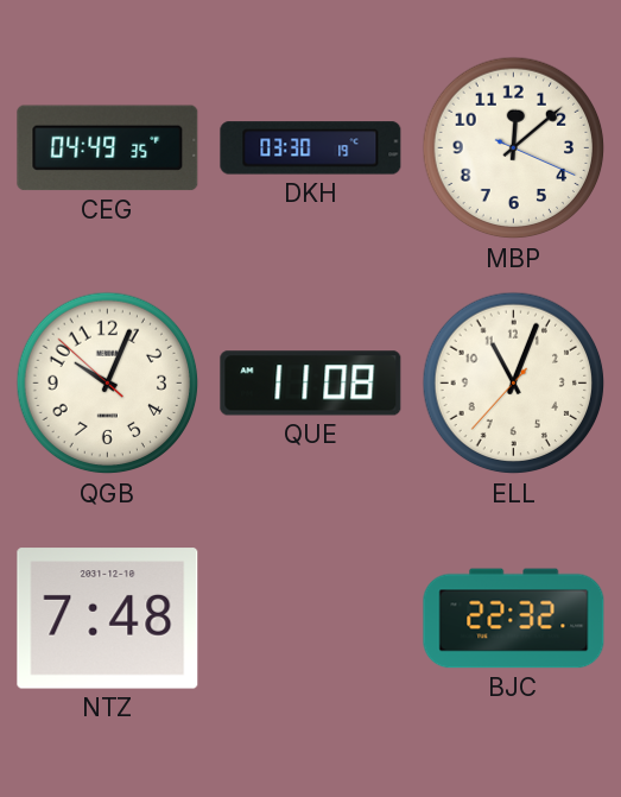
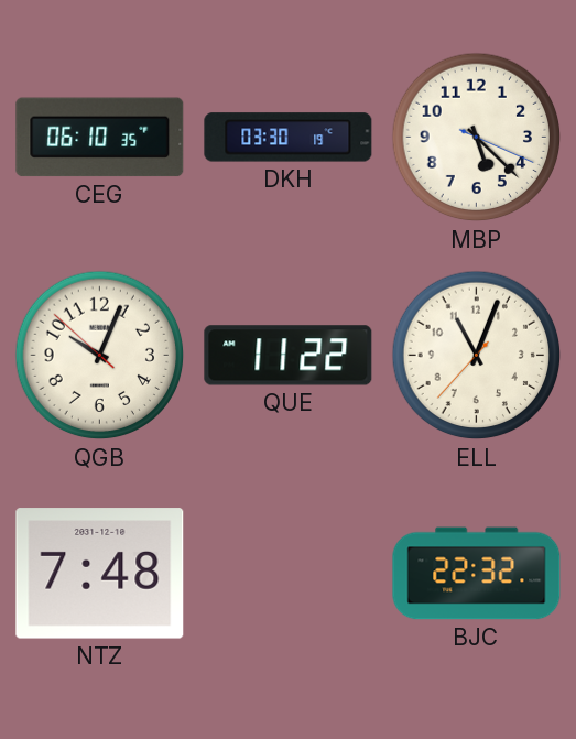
CEG: 04:49 -> 06:10
MBP: 12:08 -> 5:22
QUE: 11:08 -> 11:22
